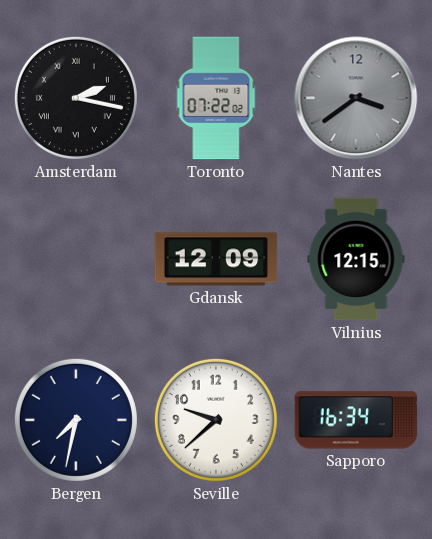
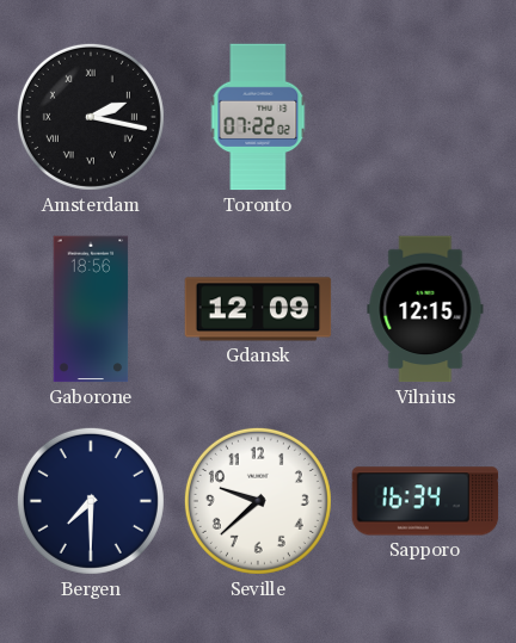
Nantes: 3:39 -> none
Gaborone: none -> 18:56
Bergen: 7:32 -> 7:30
